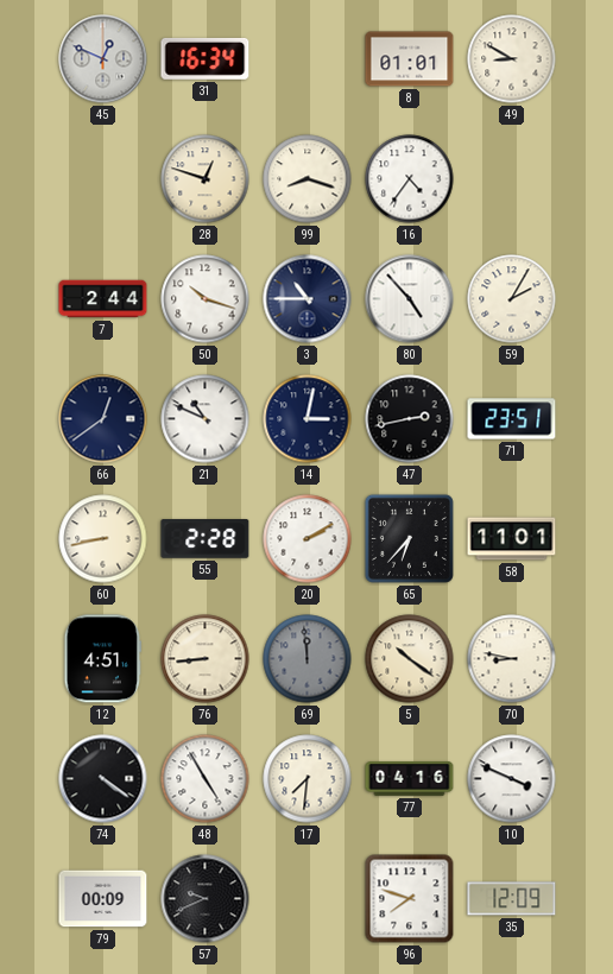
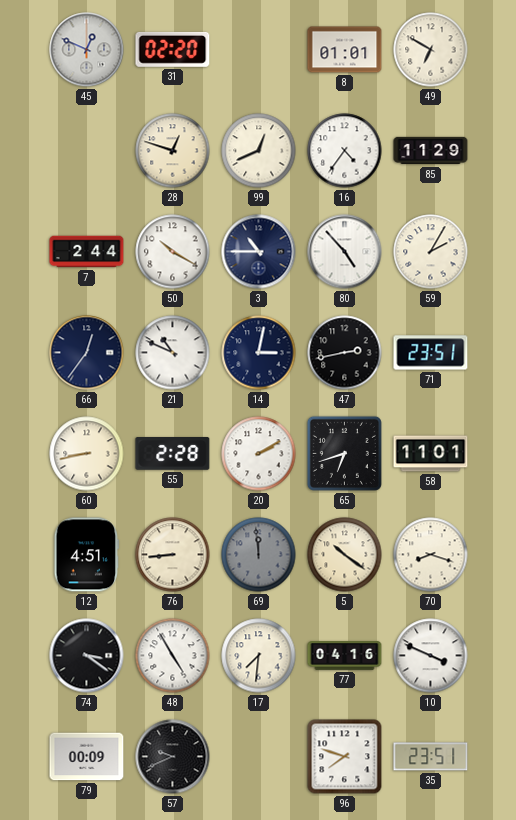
31: 16:34 -> 02:20
49: 8:50 -> 6:50
99: 8:18 -> 12:41
85: none -> 11:29
50: 10:18 -> 10:20
66: 12:39 -> 12:36
65: 6:37 -> 6:42
70: 8:47 -> 8:18
74: 4:21 -> 3:21
35: 12:09 -> 23:51
